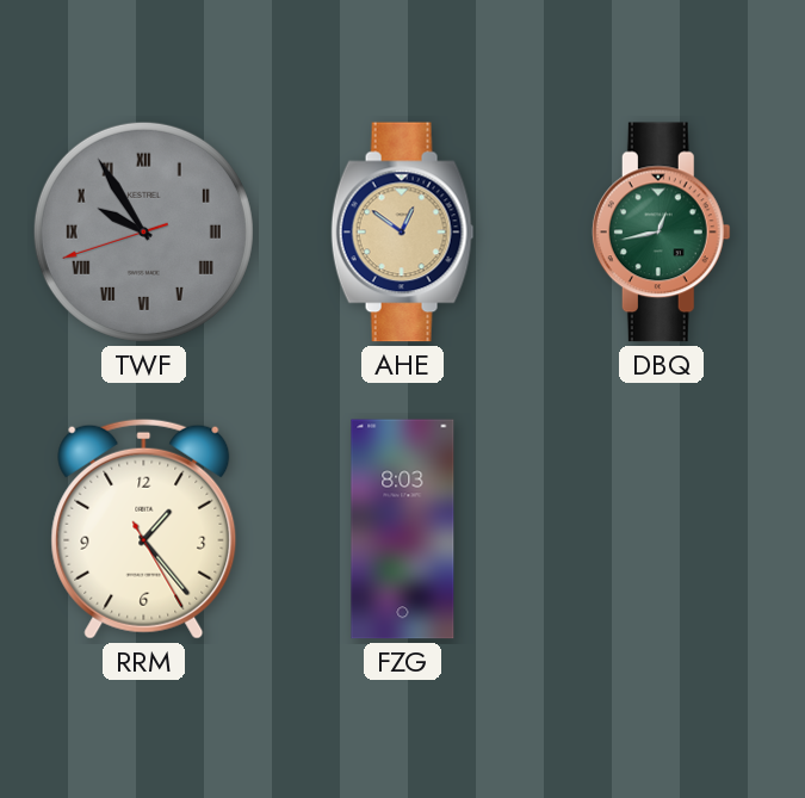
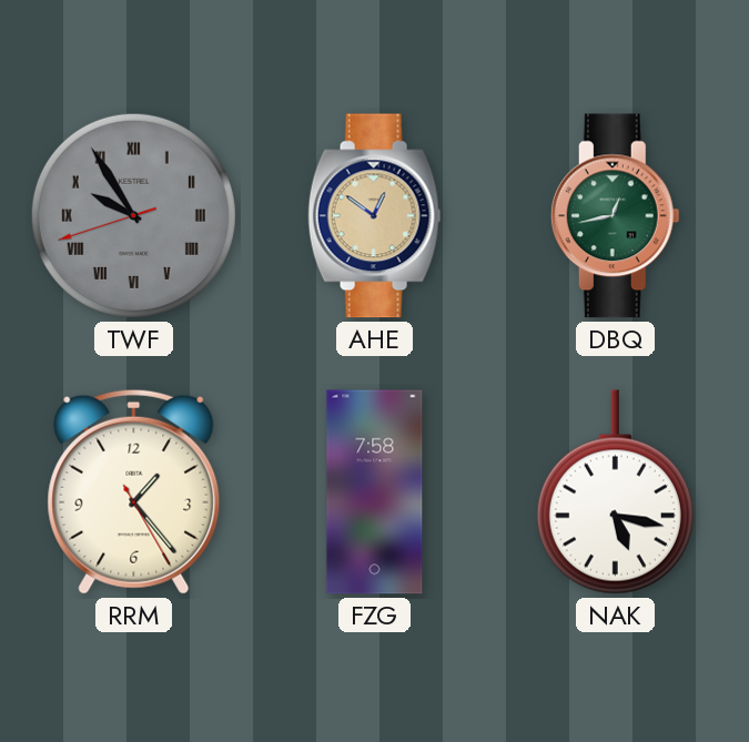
FZG: 8:03 -> 7:58
NAK: none -> 5:17
